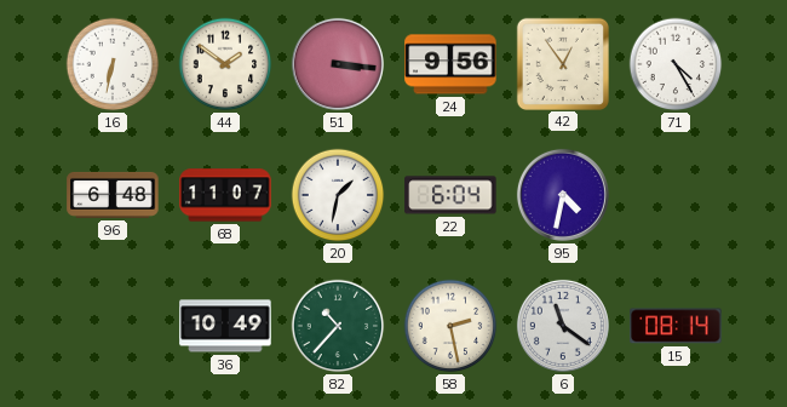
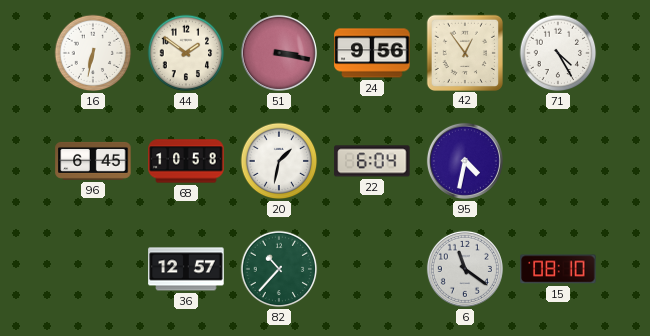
51: 3:16 -> 3:17
96: 6:48 -> 6:45
68: 11:07 -> 10:58
36: 10:49 -> 12:57
58: 2:28 -> none
15: 08:14 -> 08:10
